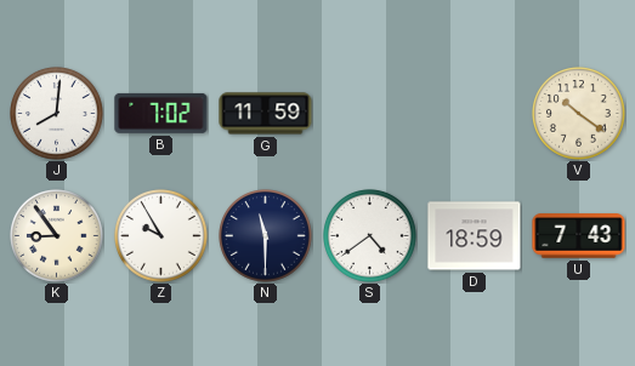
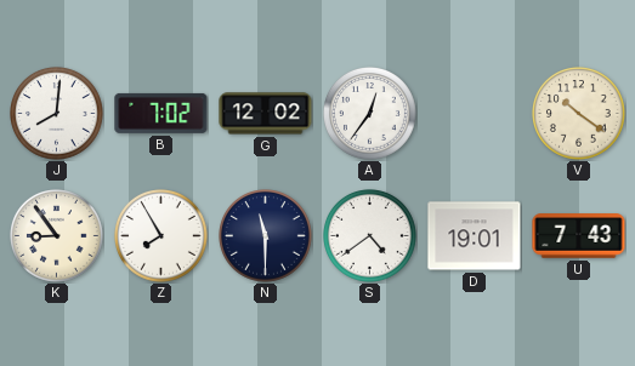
G: 11:59 -> 12:02
A: none -> 12:36
Z: 9:55 -> 7:55
D: 18:59 -> 19:01
